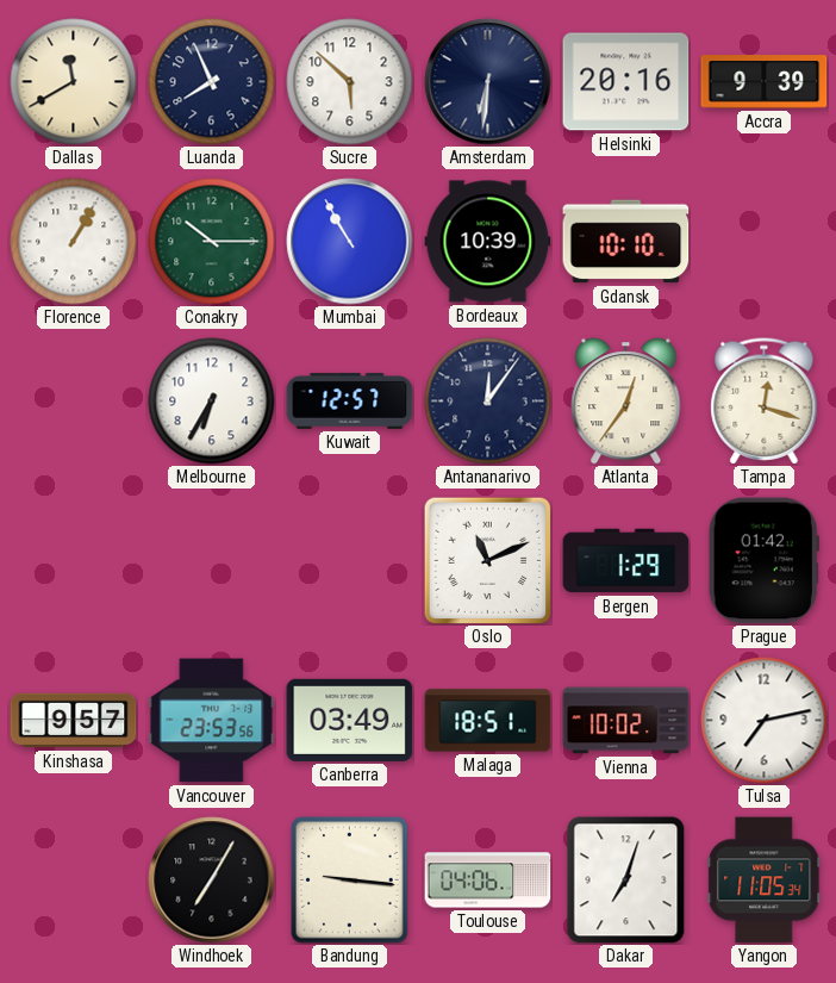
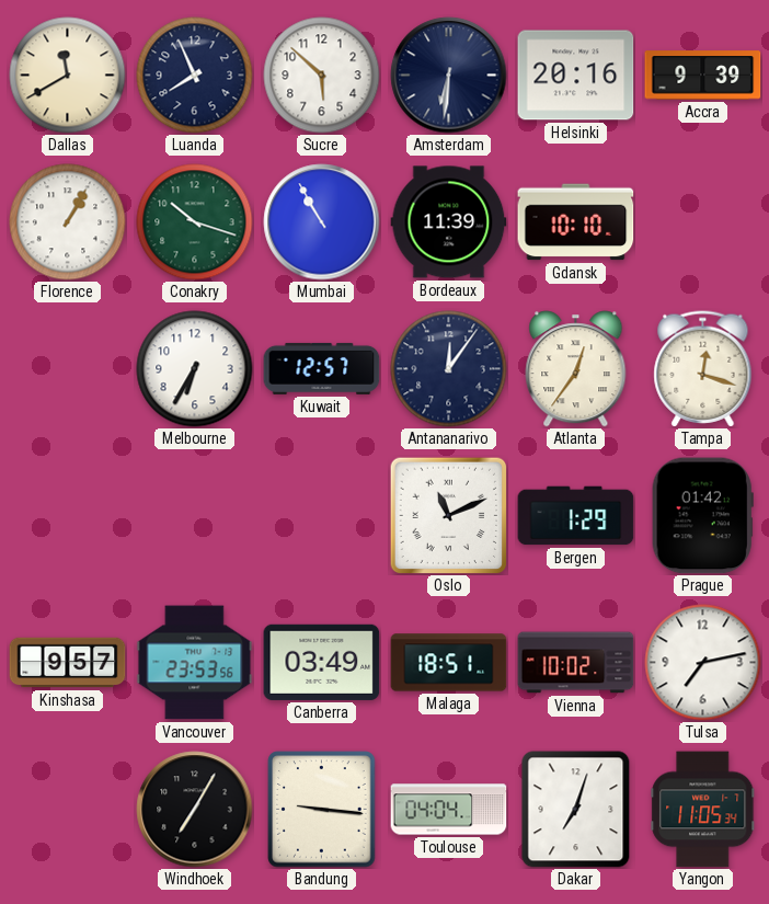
Conakry: 10:15 -> 10:18
Bordeaux: 10:39 -> 11:39
Toulouse: 04:06 -> 04:04
